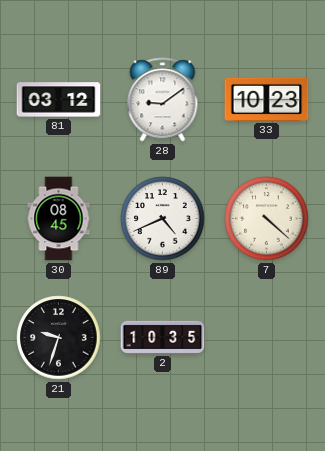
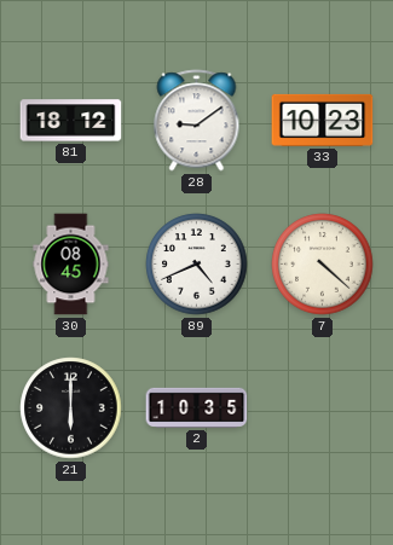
81: 03:12 -> 18:12
21: 9:33 -> 6:00
